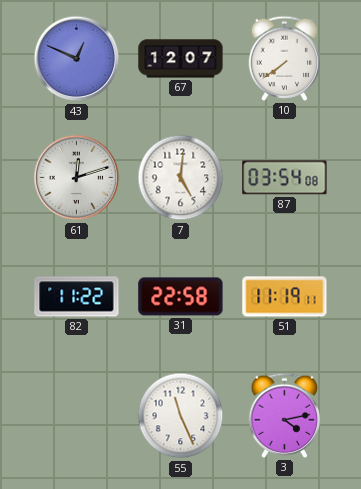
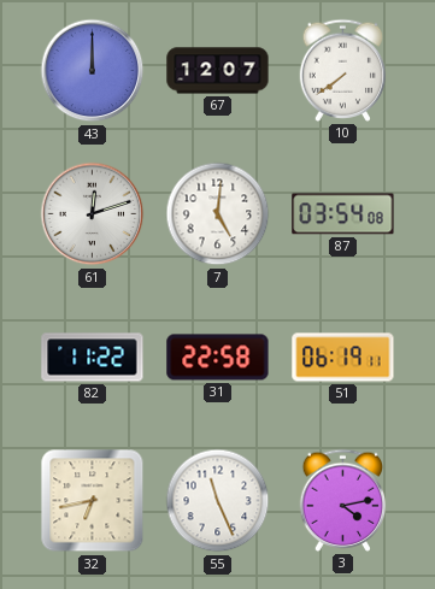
43: 12:49 -> 12:00
51: 11:19 -> 06:19
32: none -> 6:43
